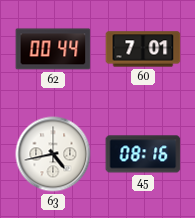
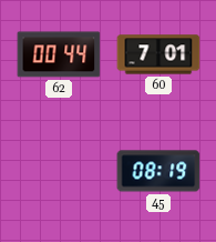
63: 4:43 -> none
45: 08:16 -> 08:19
